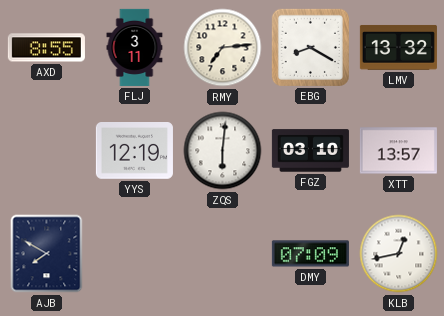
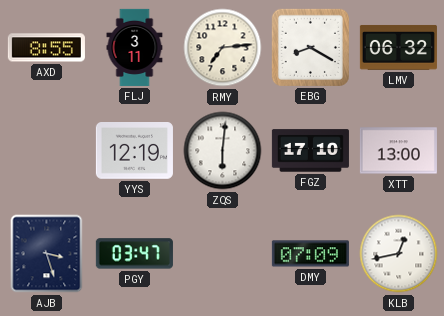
LMV: 13:32 -> 06:32
FGZ: 03:10 -> 17:10
XTT: 13:57 -> 13:00
AJB: 7:50 -> 3:27
PGY: none -> 03:47
